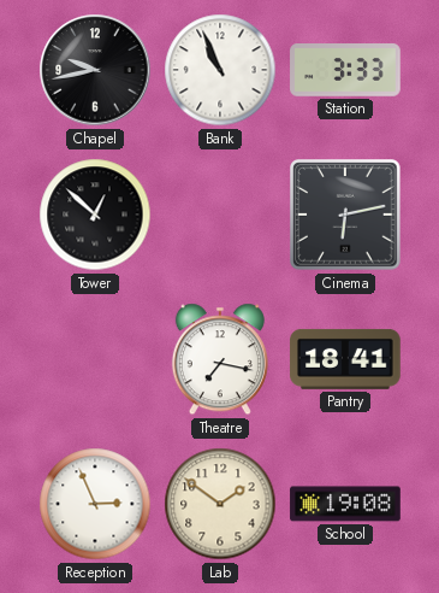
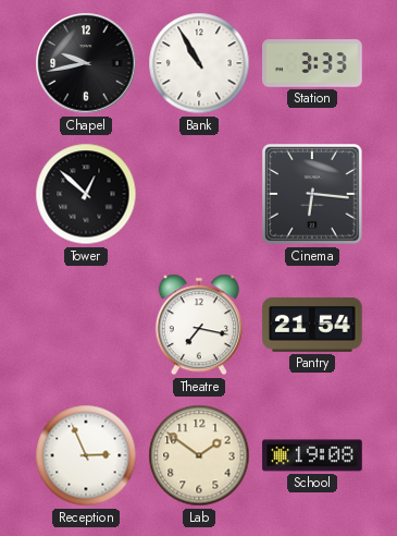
Bank: 10:56 -> 10:55
Cinema: 6:13 -> 6:16
Pantry: 18:41 -> 21:54
